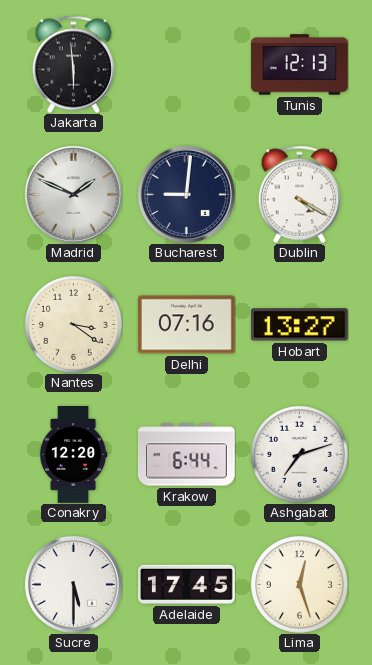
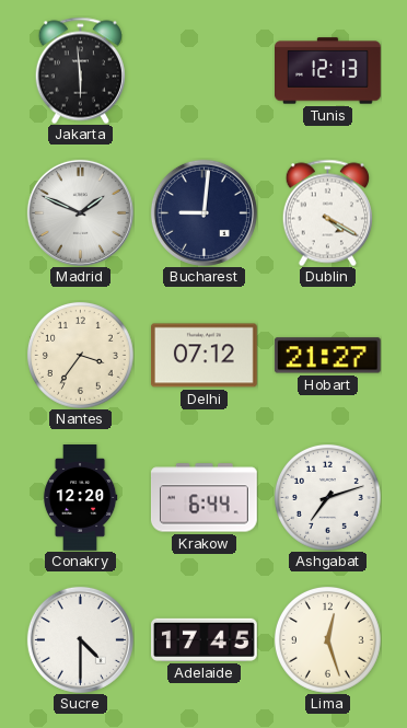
Nantes: 3:21 -> 3:36
Delhi: 07:16 -> 07:12
Hobart: 13:27 -> 21:27
Sucre: 5:30 -> 4:30
